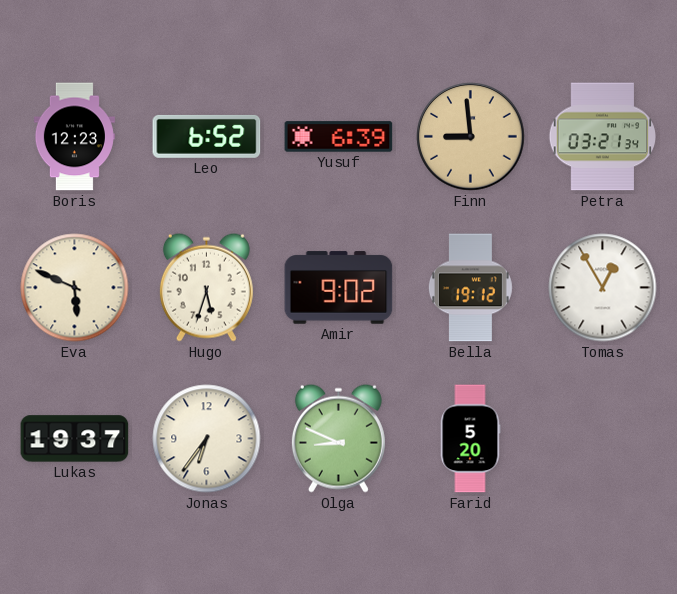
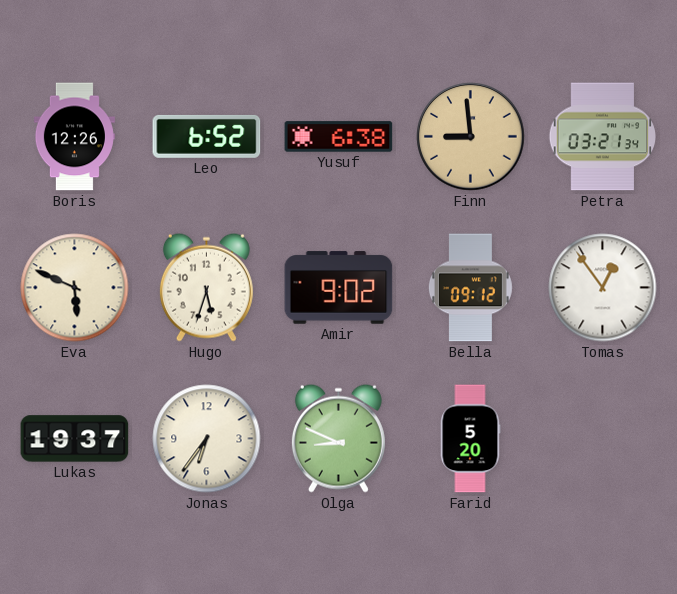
Boris: 12:23 -> 12:26
Yusuf: 6:39 -> 6:38
Bella: 19:12 -> 09:12
Tomas: 12:55 -> 12:54
